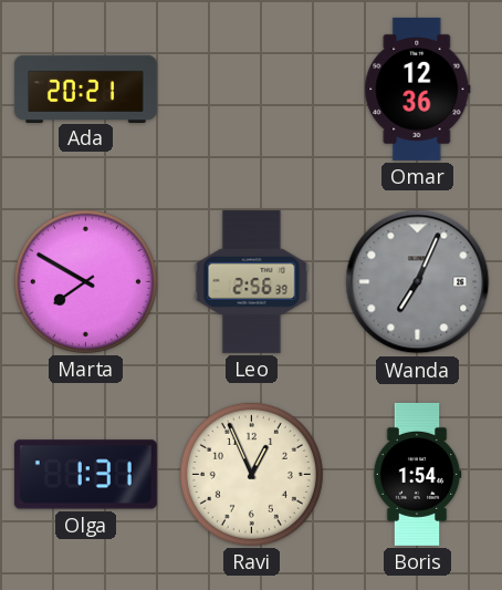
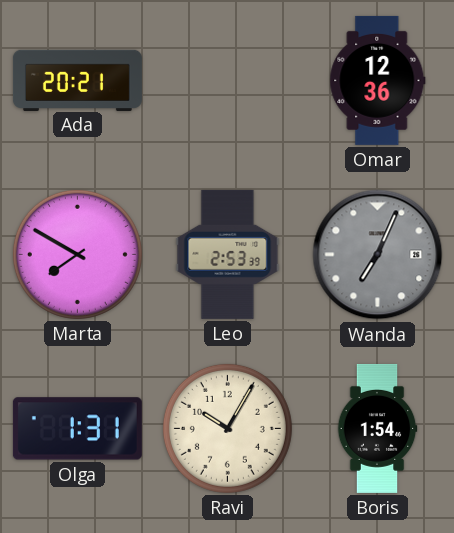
Leo: 2:56 -> 2:53
Ravi: 12:56 -> 10:05
